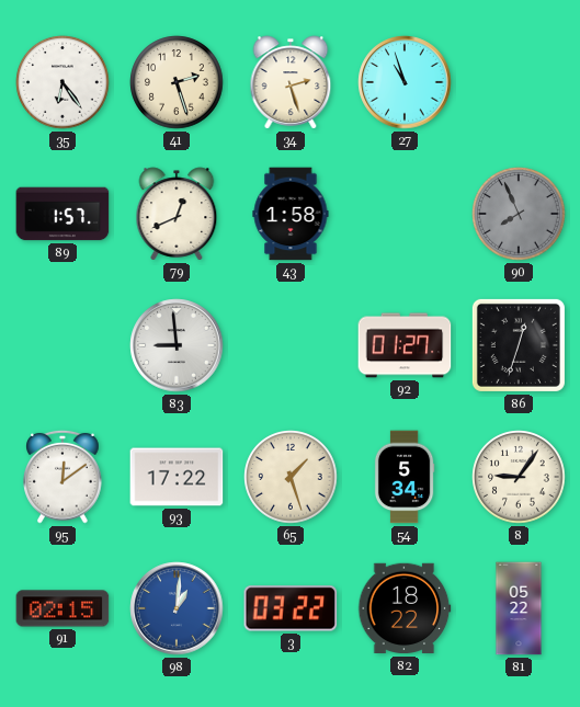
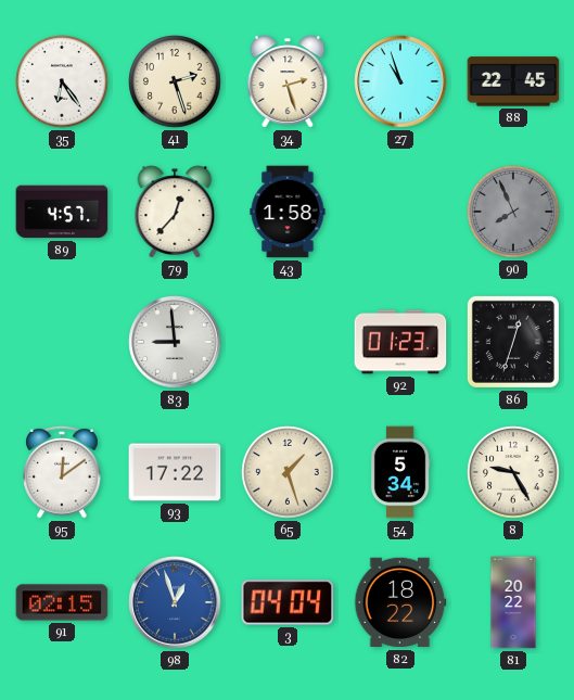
88: none -> 22:45
89: 1:57 -> 4:57
79: 12:41 -> 12:37
92: 01:27 -> 01:23
8: 9:06 -> 9:25
98: 1:01 -> 12:57
3: 03:22 -> 04:04
81: 05:22 -> 20:22
